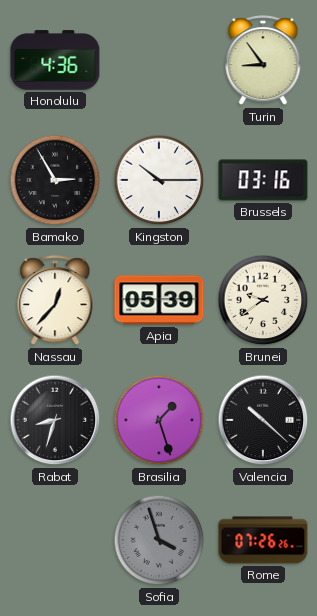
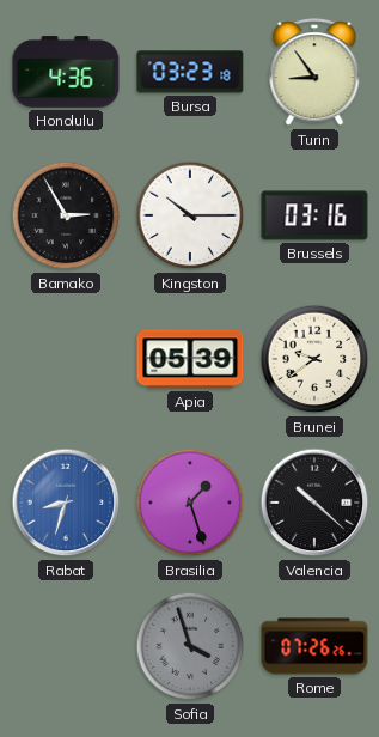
Bursa: none -> 03:23
Nassau: 12:37 -> none
Rabat dial: black -> blue
